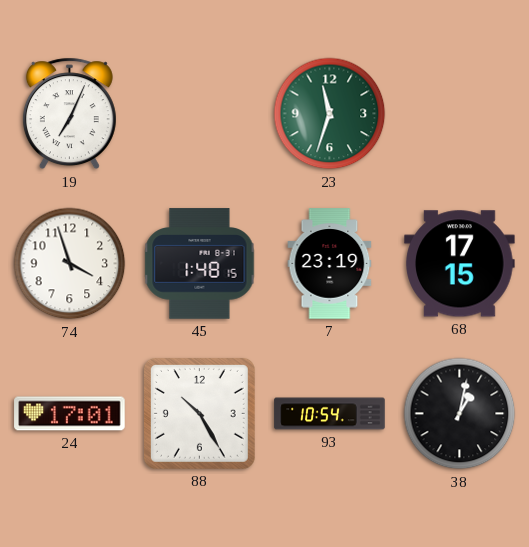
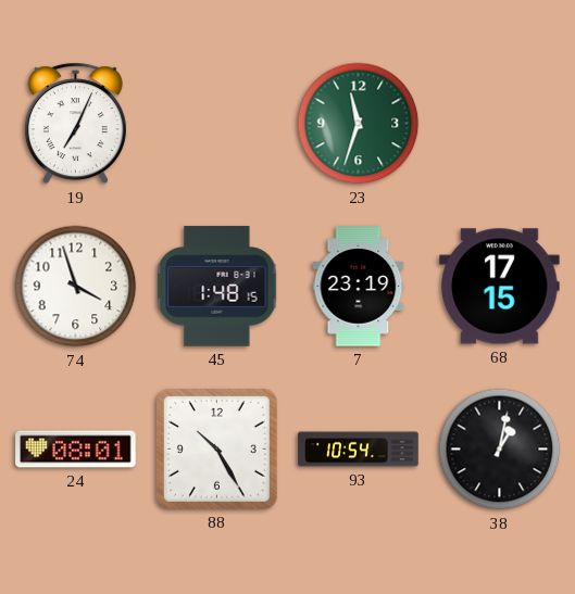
24: 17:01 -> 08:01
